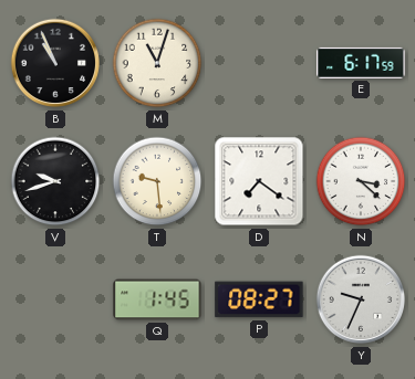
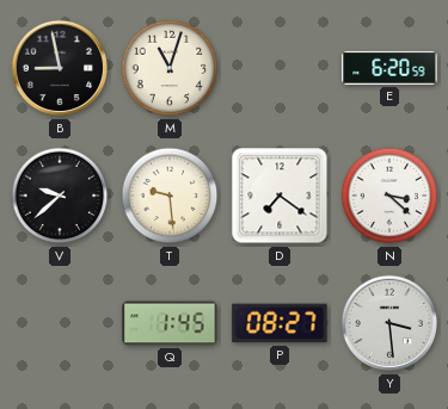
B: 10:56 -> 8:58
E: 6:17 -> 6:20
V: 9:42 -> 9:38
Y: 9:34 -> 3:29
